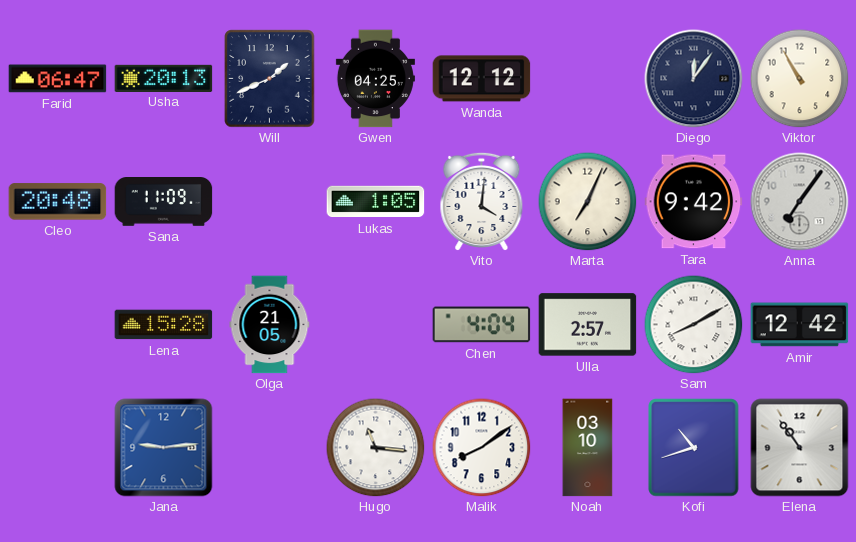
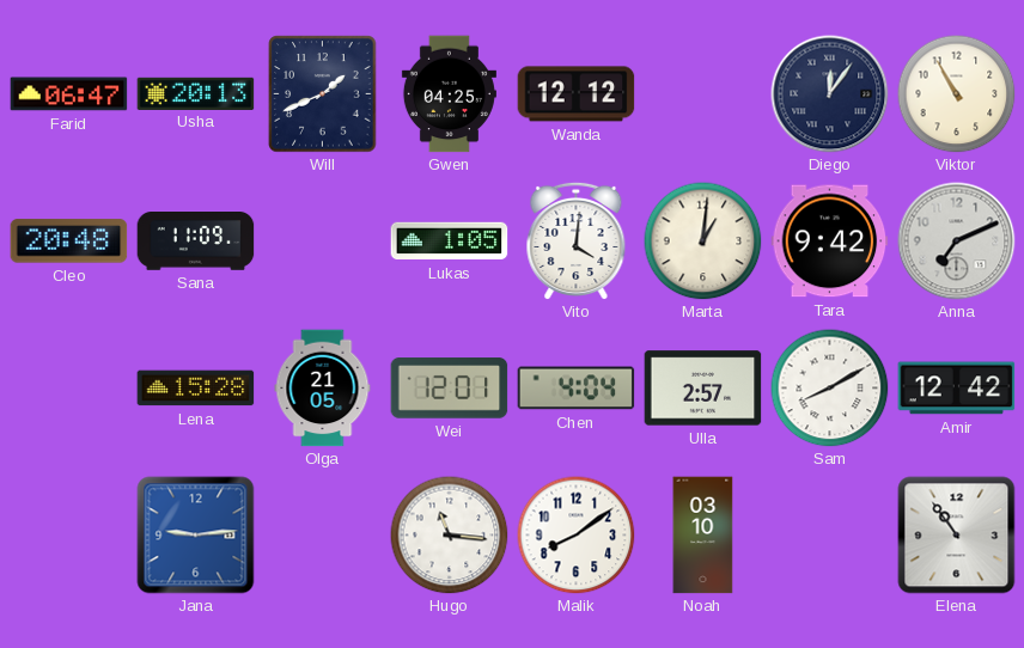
Marta: 7:04 -> 1:01
Anna: 7:06 -> 7:11
Wei: none -> 12:01
Kofi: 10:42 -> none
